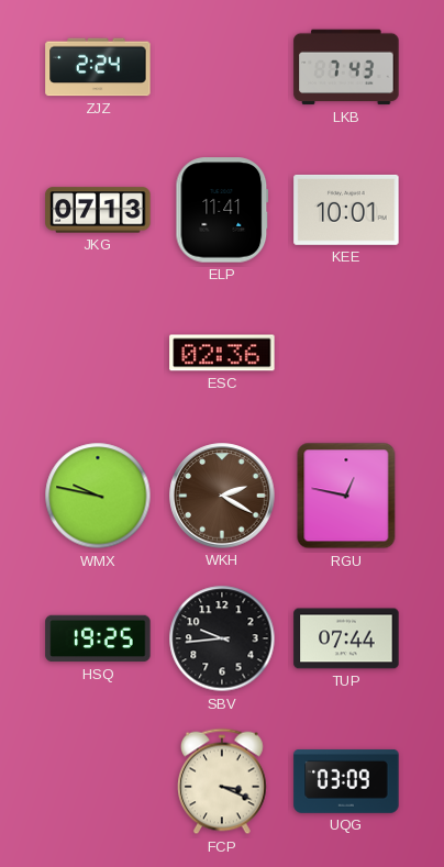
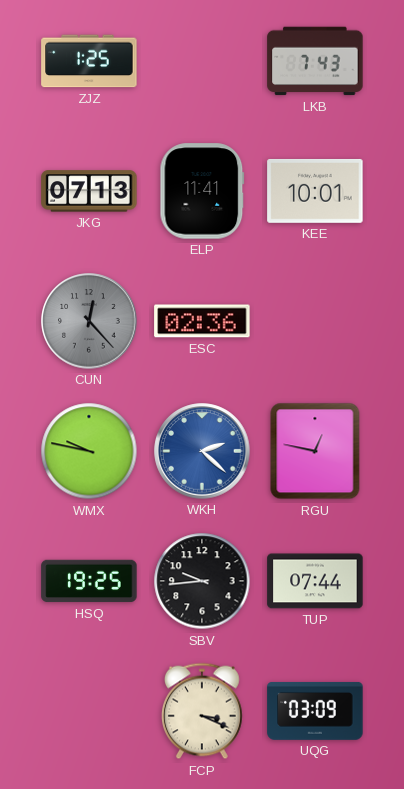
ZJZ: 2:24 -> 1:25
CUN: none -> 12:23
WKH: 2:20 -> 2:22
WKH dial: brown -> blue
